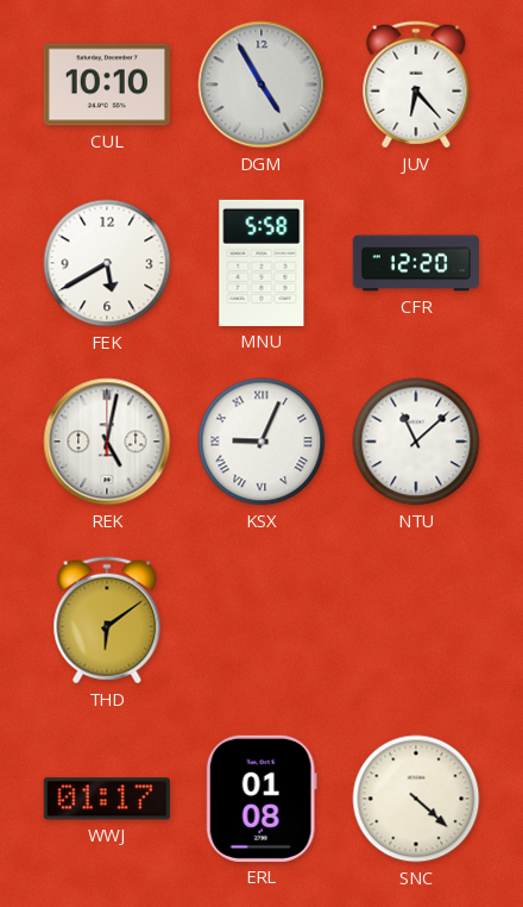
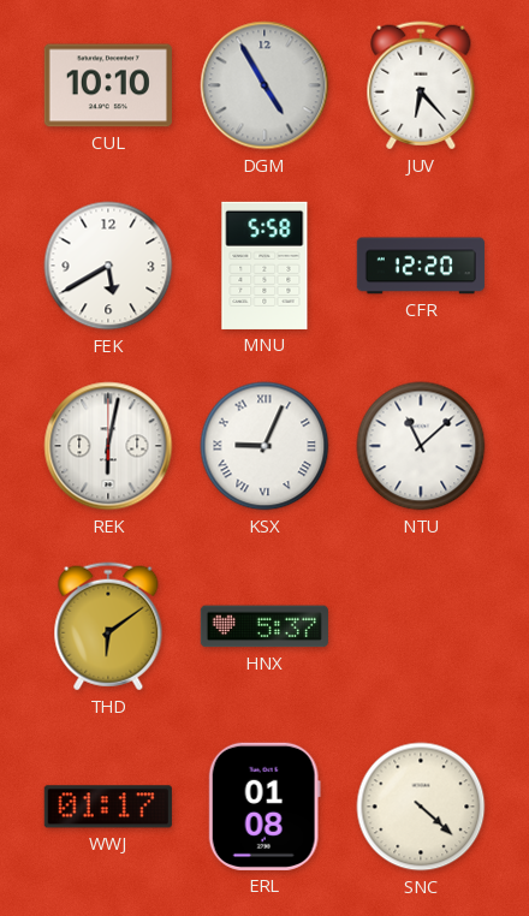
REK: 5:02 -> 6:02
HNX: none -> 5:37
